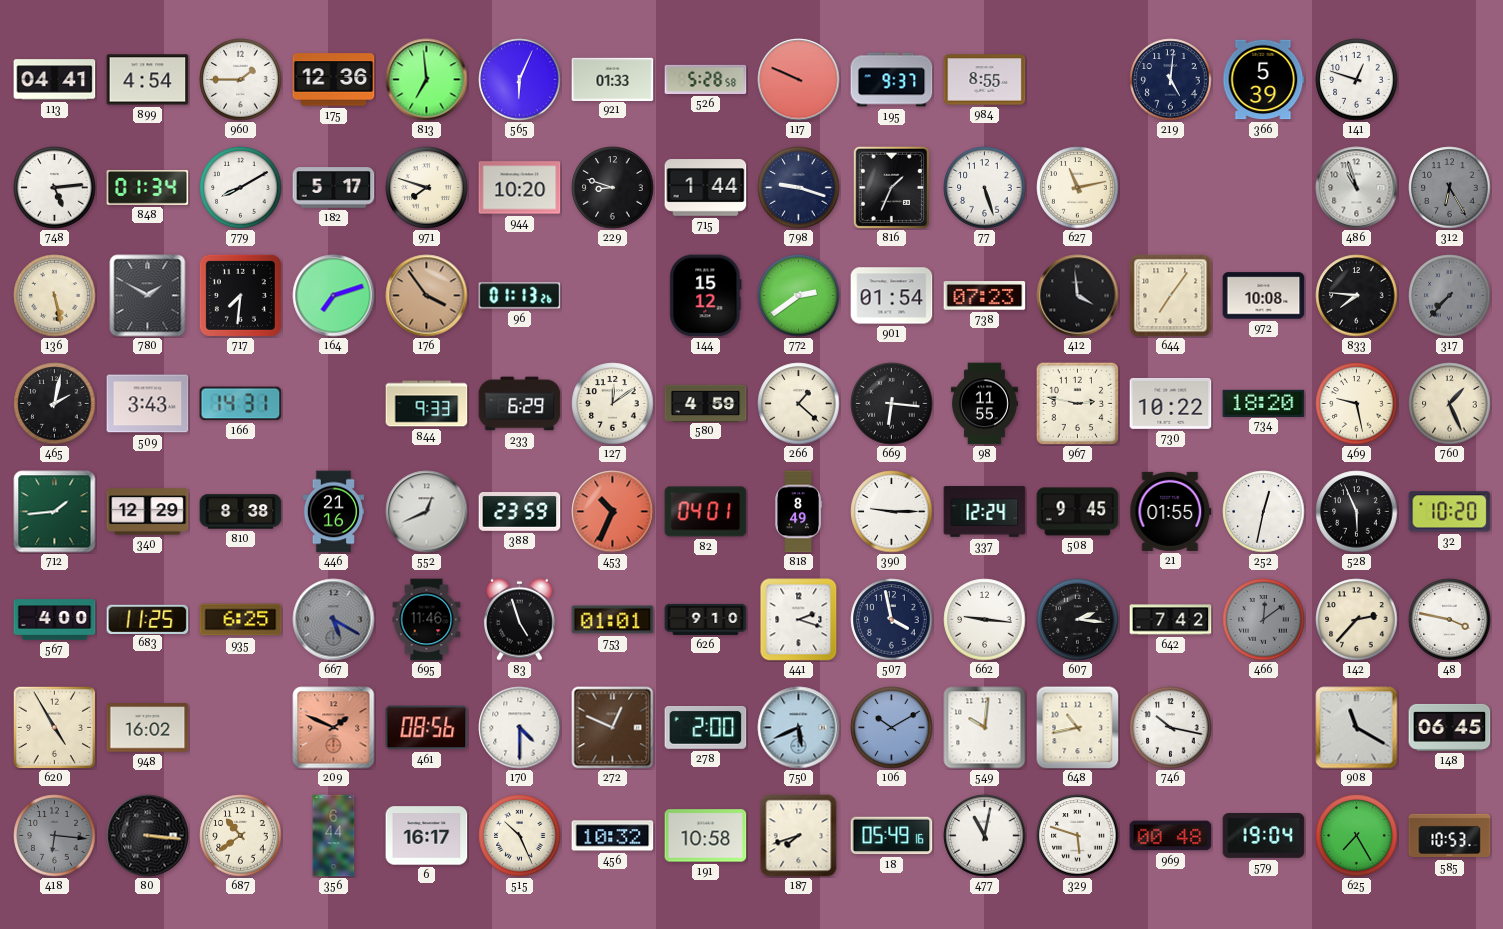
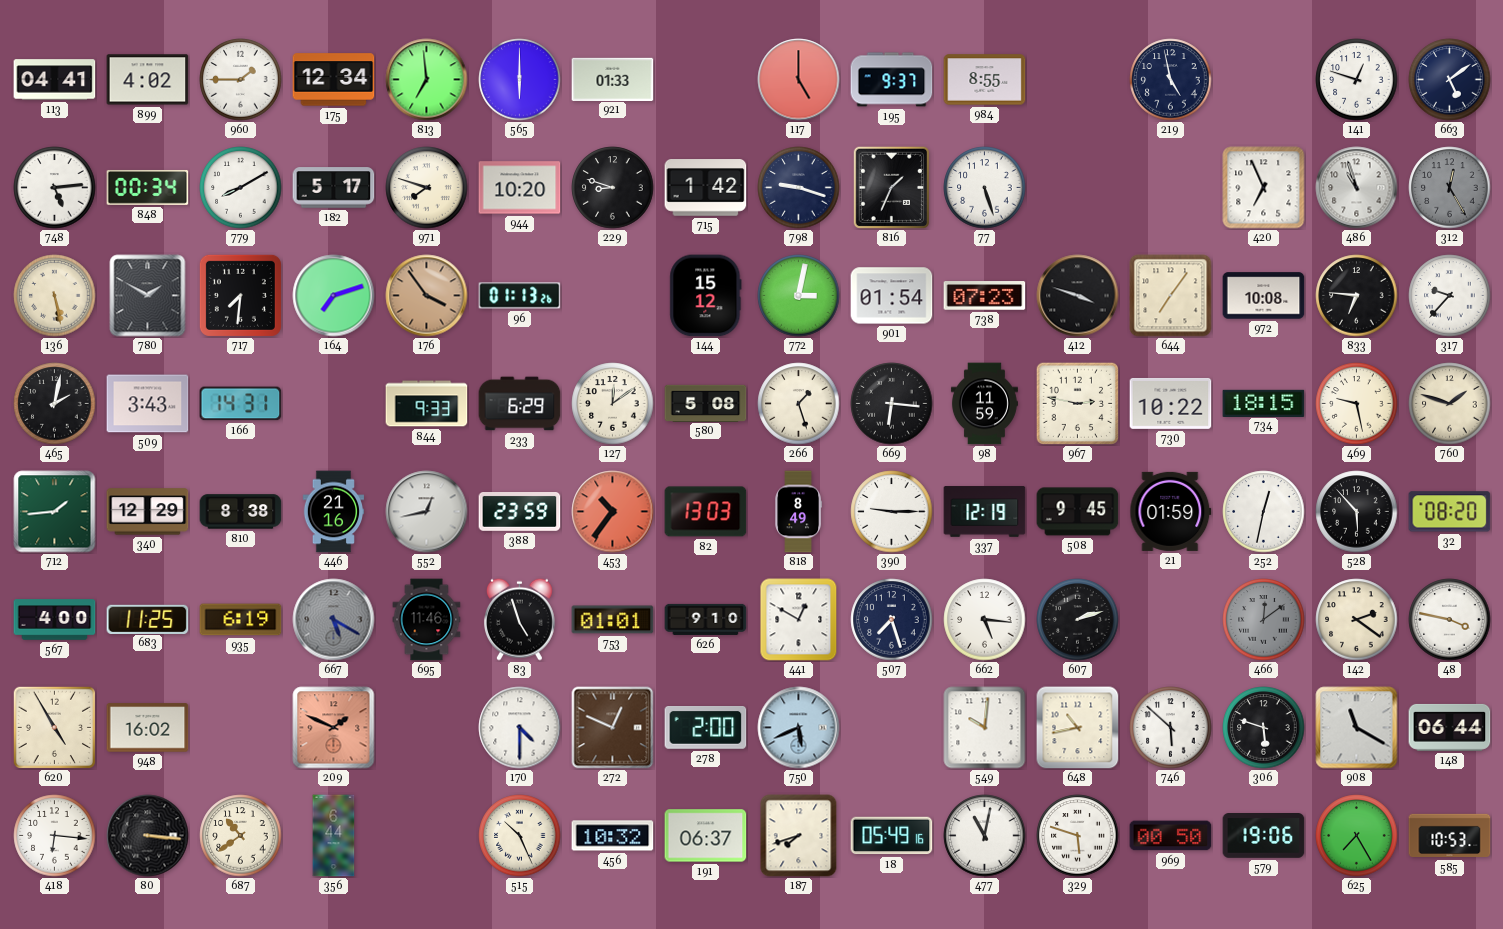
899: 4:54 -> 4:02
175: 12:36 -> 12:34
565: 6:04 -> 6:00
526: 5:28 -> none
117: 9:49 -> 5:00
219: 5:01 -> 4:58
366: 5:39 -> none
663: none -> 5:09
848: 01:34 -> 00:34
715: 1:44 -> 1:42
627: 11:13 -> none
420: none -> 6:56
312: 6:25 -> 12:25
772: 2:39 -> 3:02
412: 3:59 -> 3:48
833: 7:46 -> 6:46
317: 7:37 -> 9:37
317 dial: grey -> white
580: 4:59 -> 5:08
266: 1:22 -> 1:27
98: 11:55 -> 11:59
734: 18:20 -> 18:15
760: 1:26 -> 1:48
552: 12:41 -> 12:43
453: 10:34 -> 10:36
82: 04:01 -> 13:03
337: 12:24 -> 12:19
21: 01:55 -> 01:59
528: 5:56 -> 5:53
32: 10:20 -> 08:20
935: 6:25 -> 6:19
441: 2:18 -> 12:50
507: 3:58 -> 7:27
662: 9:16 -> 5:16
607: 2:16 -> 2:12
642: 7:42 -> none
142: 2:37 -> 2:21
461: 08:56 -> none
106: 10:10 -> none
746: 10:17 -> 5:52
306: none -> 5:48
148: 06:45 -> 06:44
418 dial: grey -> white
6: 16:17 -> none
191: 10:58 -> 06:37
969: 00:48 -> 00:50
579: 19:04 -> 19:06
